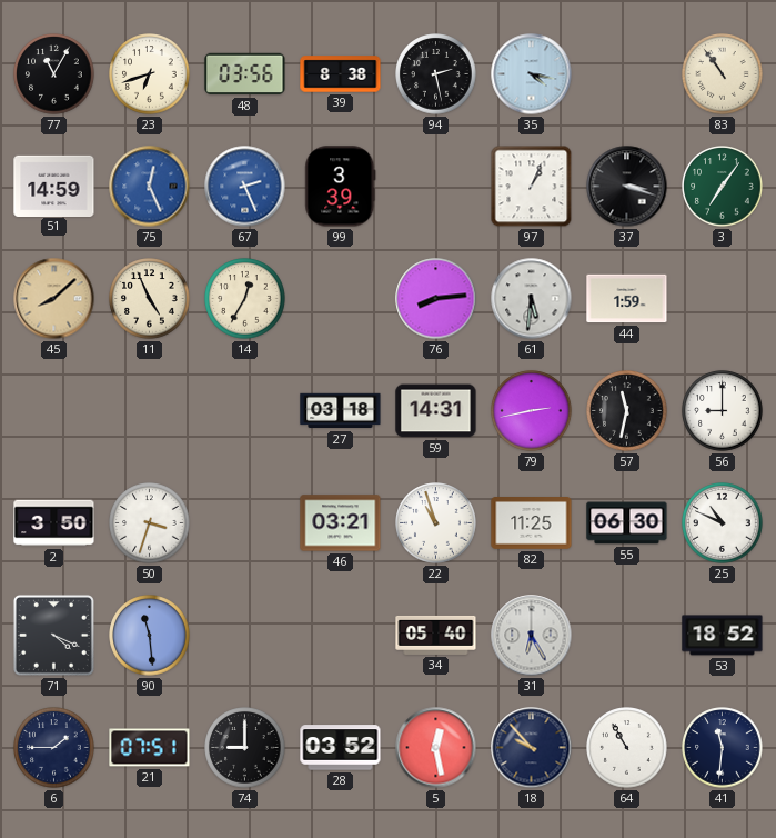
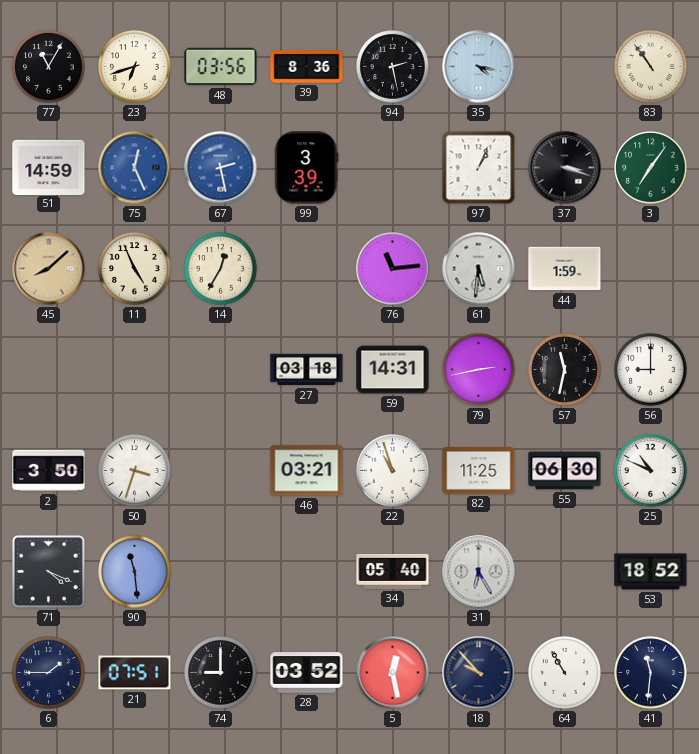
39: 8:38 -> 8:36
67: 2:26 -> 2:28
76: 8:14 -> 11:14
